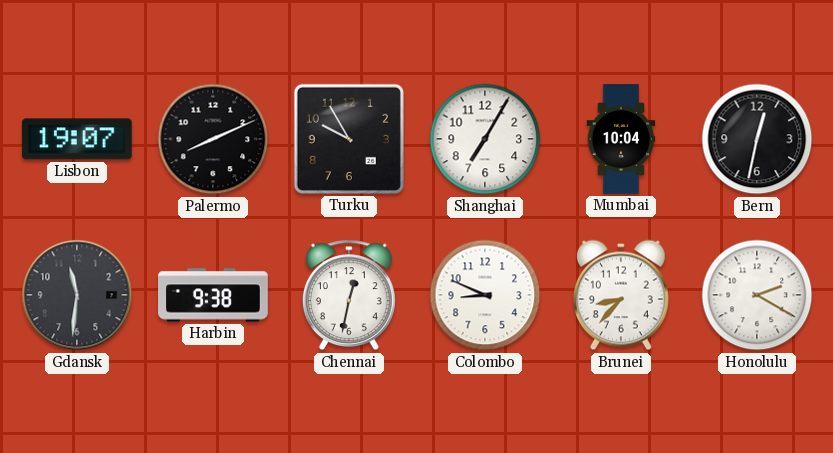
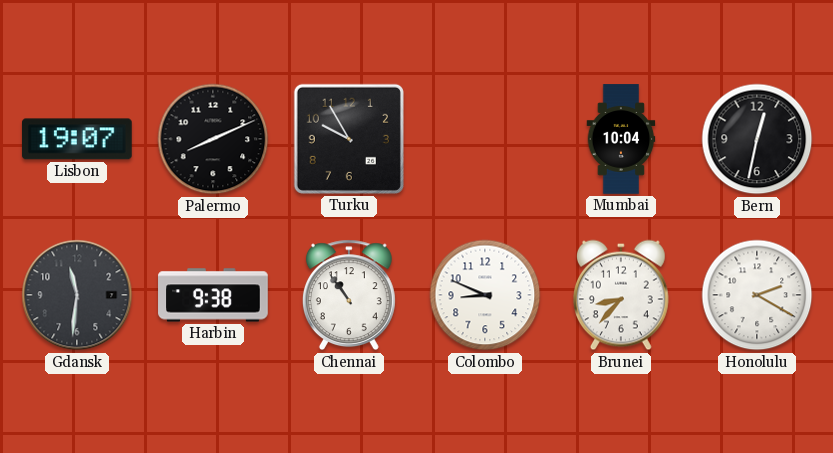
Shanghai: 7:05 -> none
Chennai: 12:32 -> 10:54
